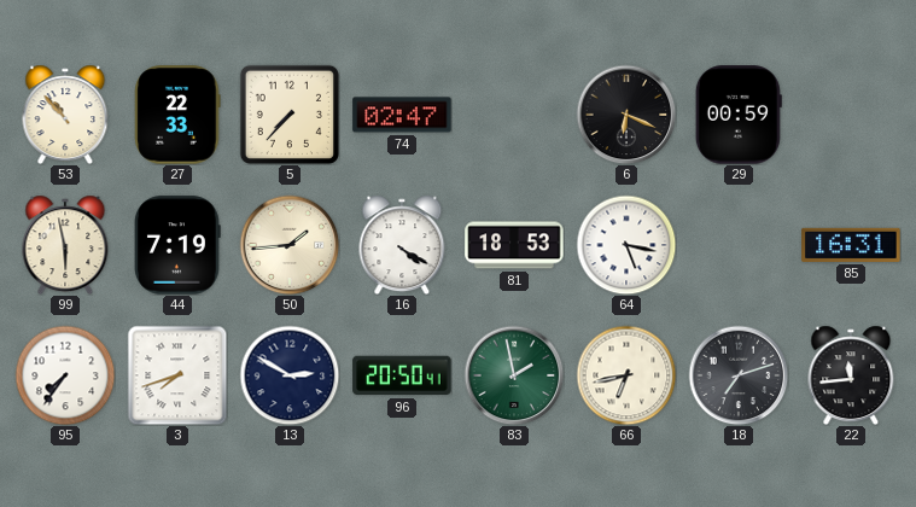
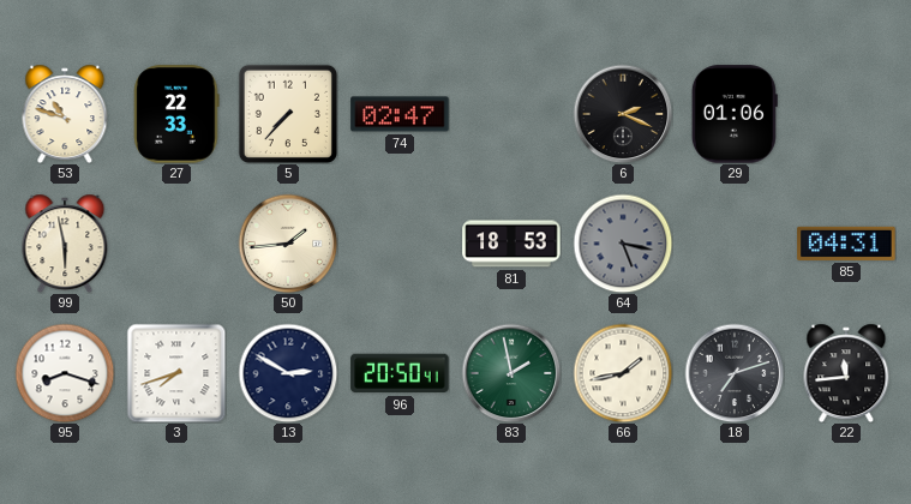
53: 10:53 -> 10:48
6: 6:19 -> 2:19
29: 00:59 -> 01:06
44: 7:19 -> none
16: 4:20 -> none
64 dial: white -> grey
85: 16:31 -> 04:31
95: 7:36 -> 8:18
66: 6:43 -> 1:43
